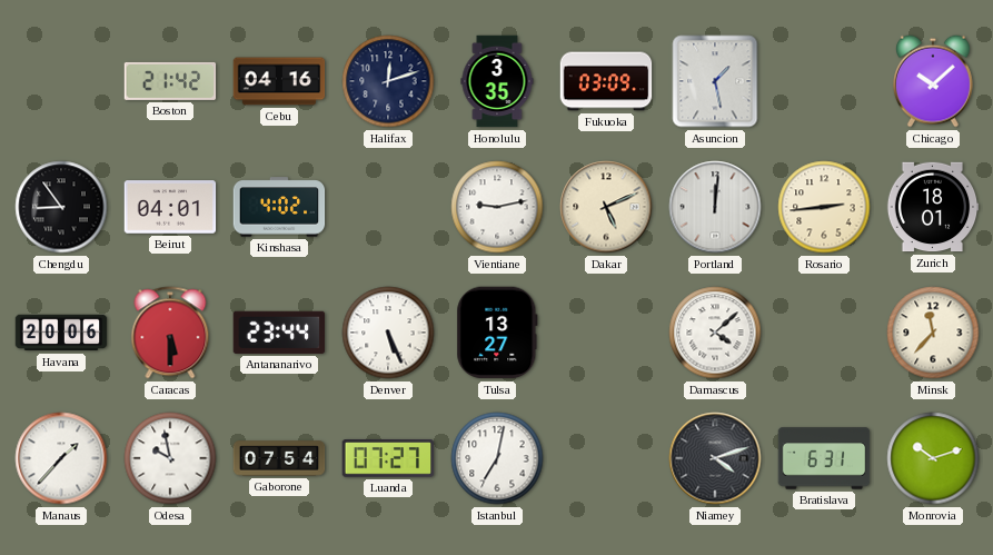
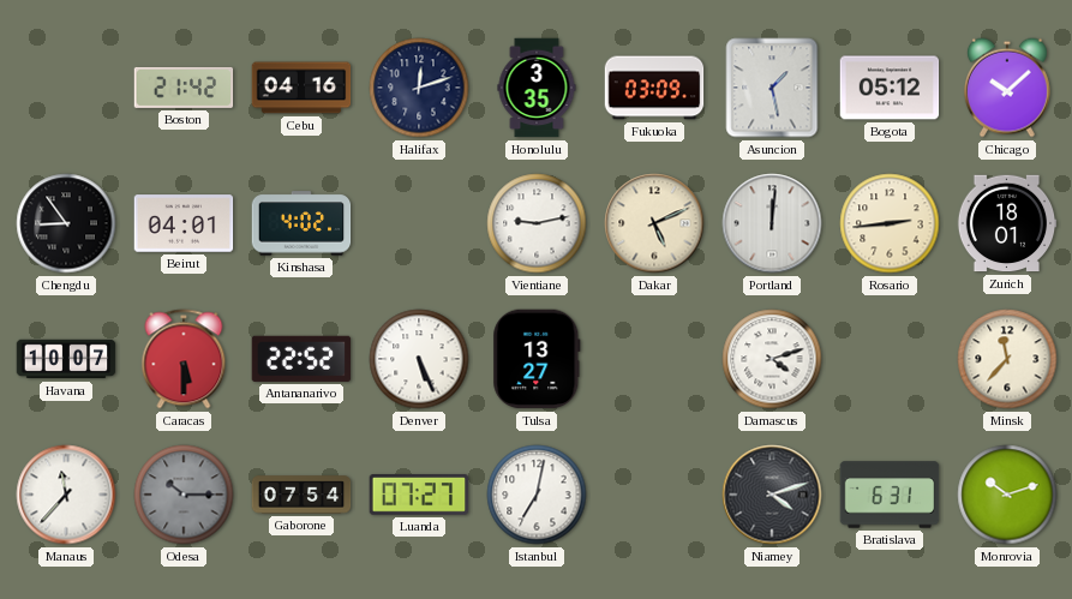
Bogota: none -> 05:12
Havana: 20:06 -> 10:07
Antananarivo: 23:44 -> 22:52
Damascus: 4:08 -> 4:12
Manaus: 1:37 -> 11:37
Odesa: 9:58 -> 10:15
Odesa dial: white -> grey
